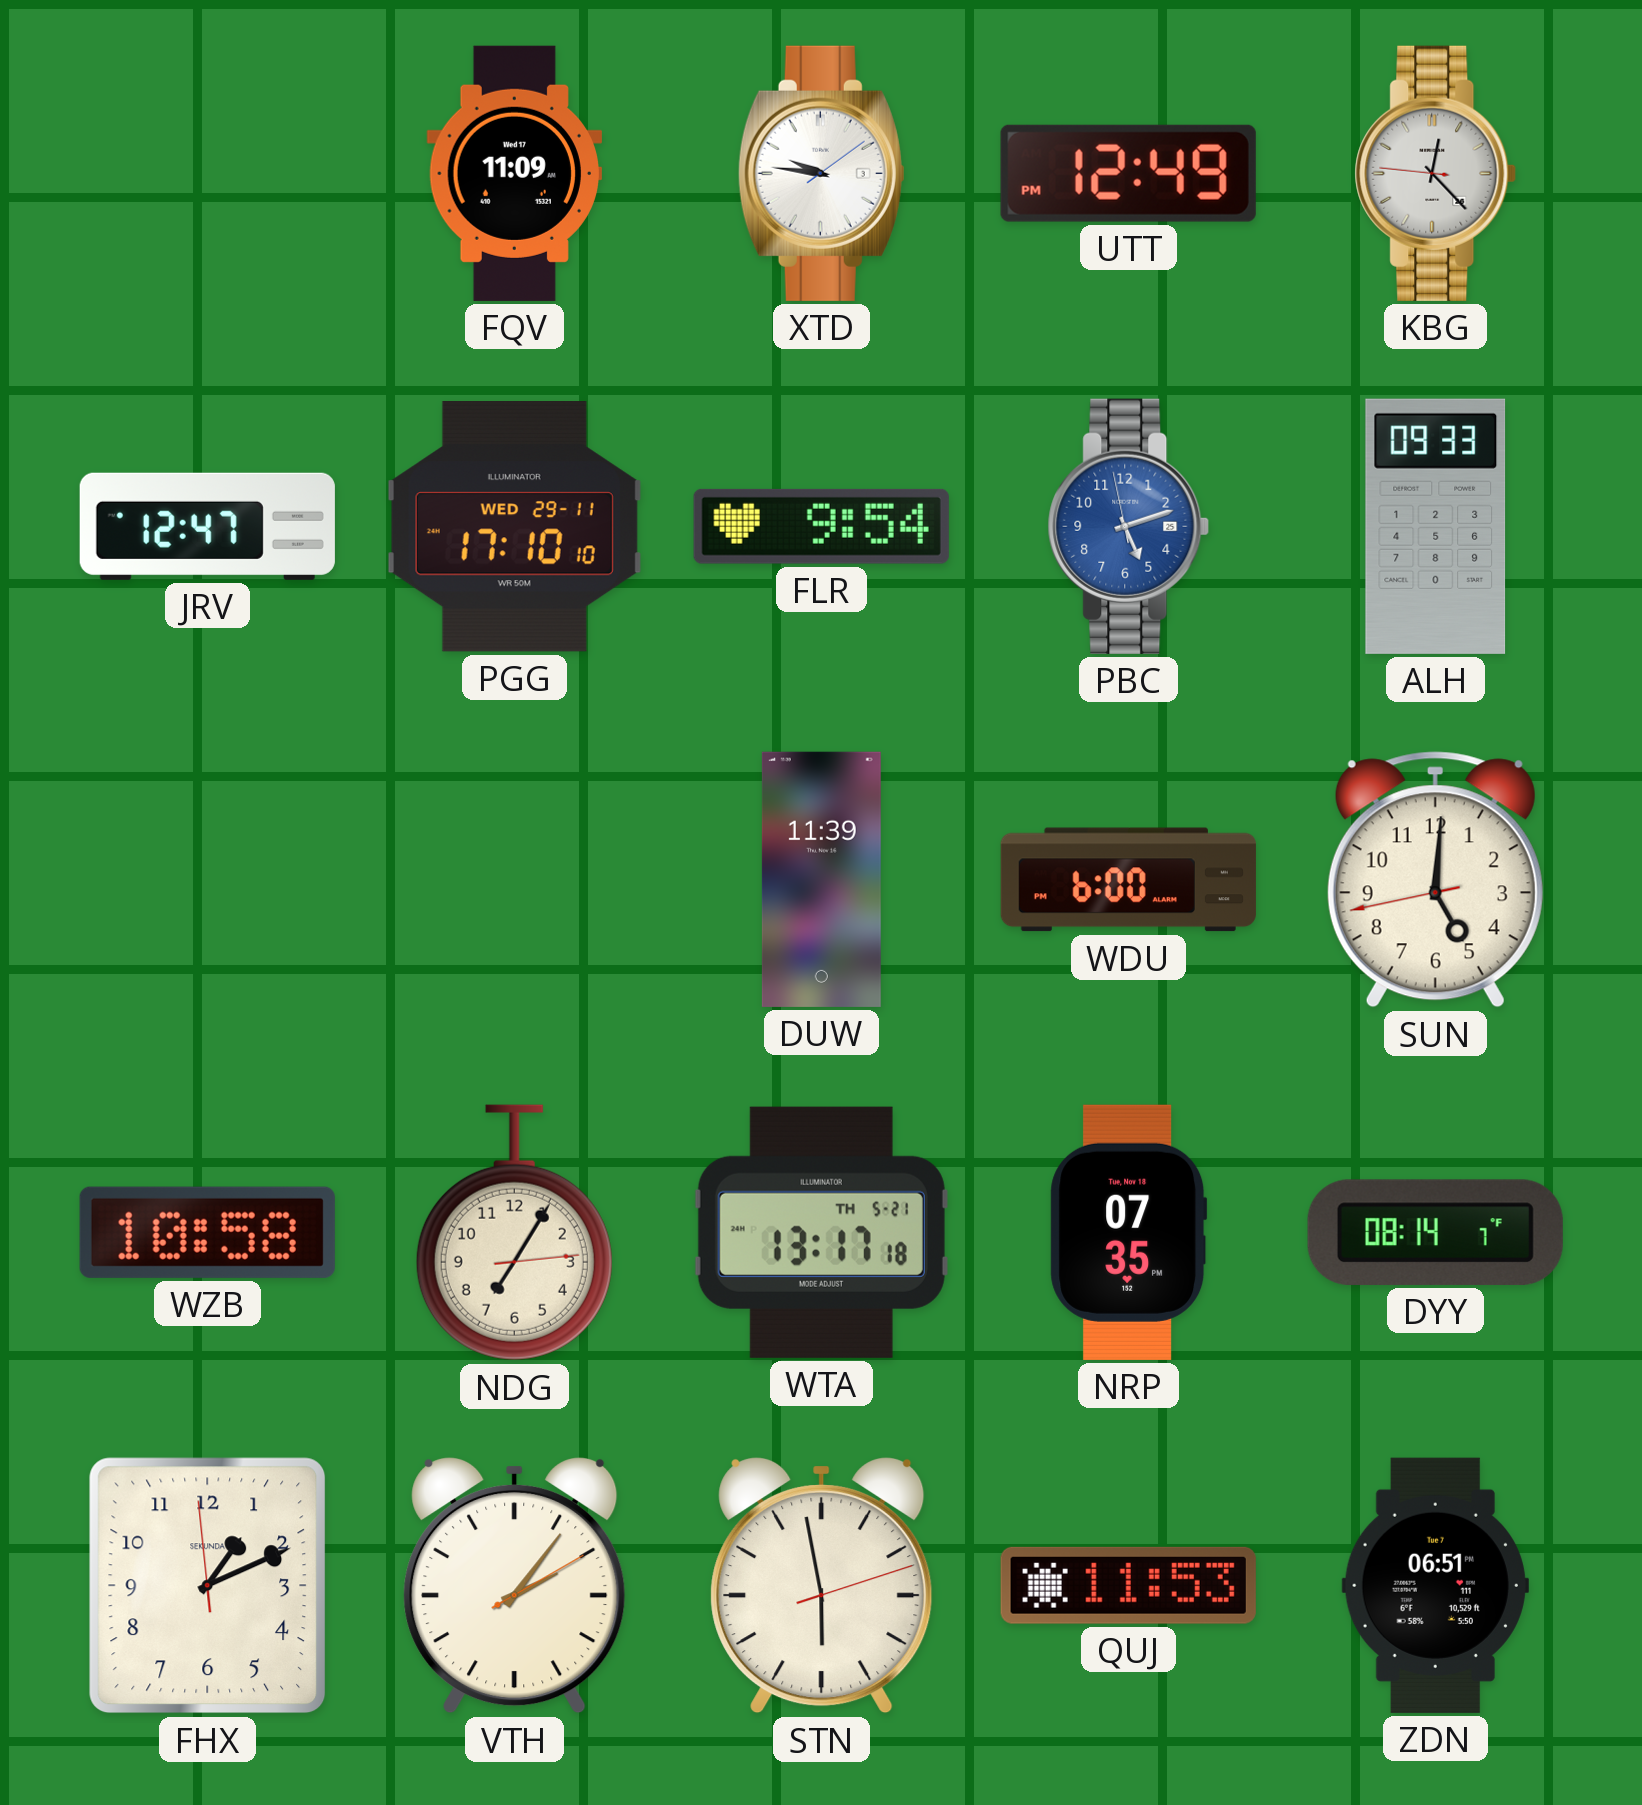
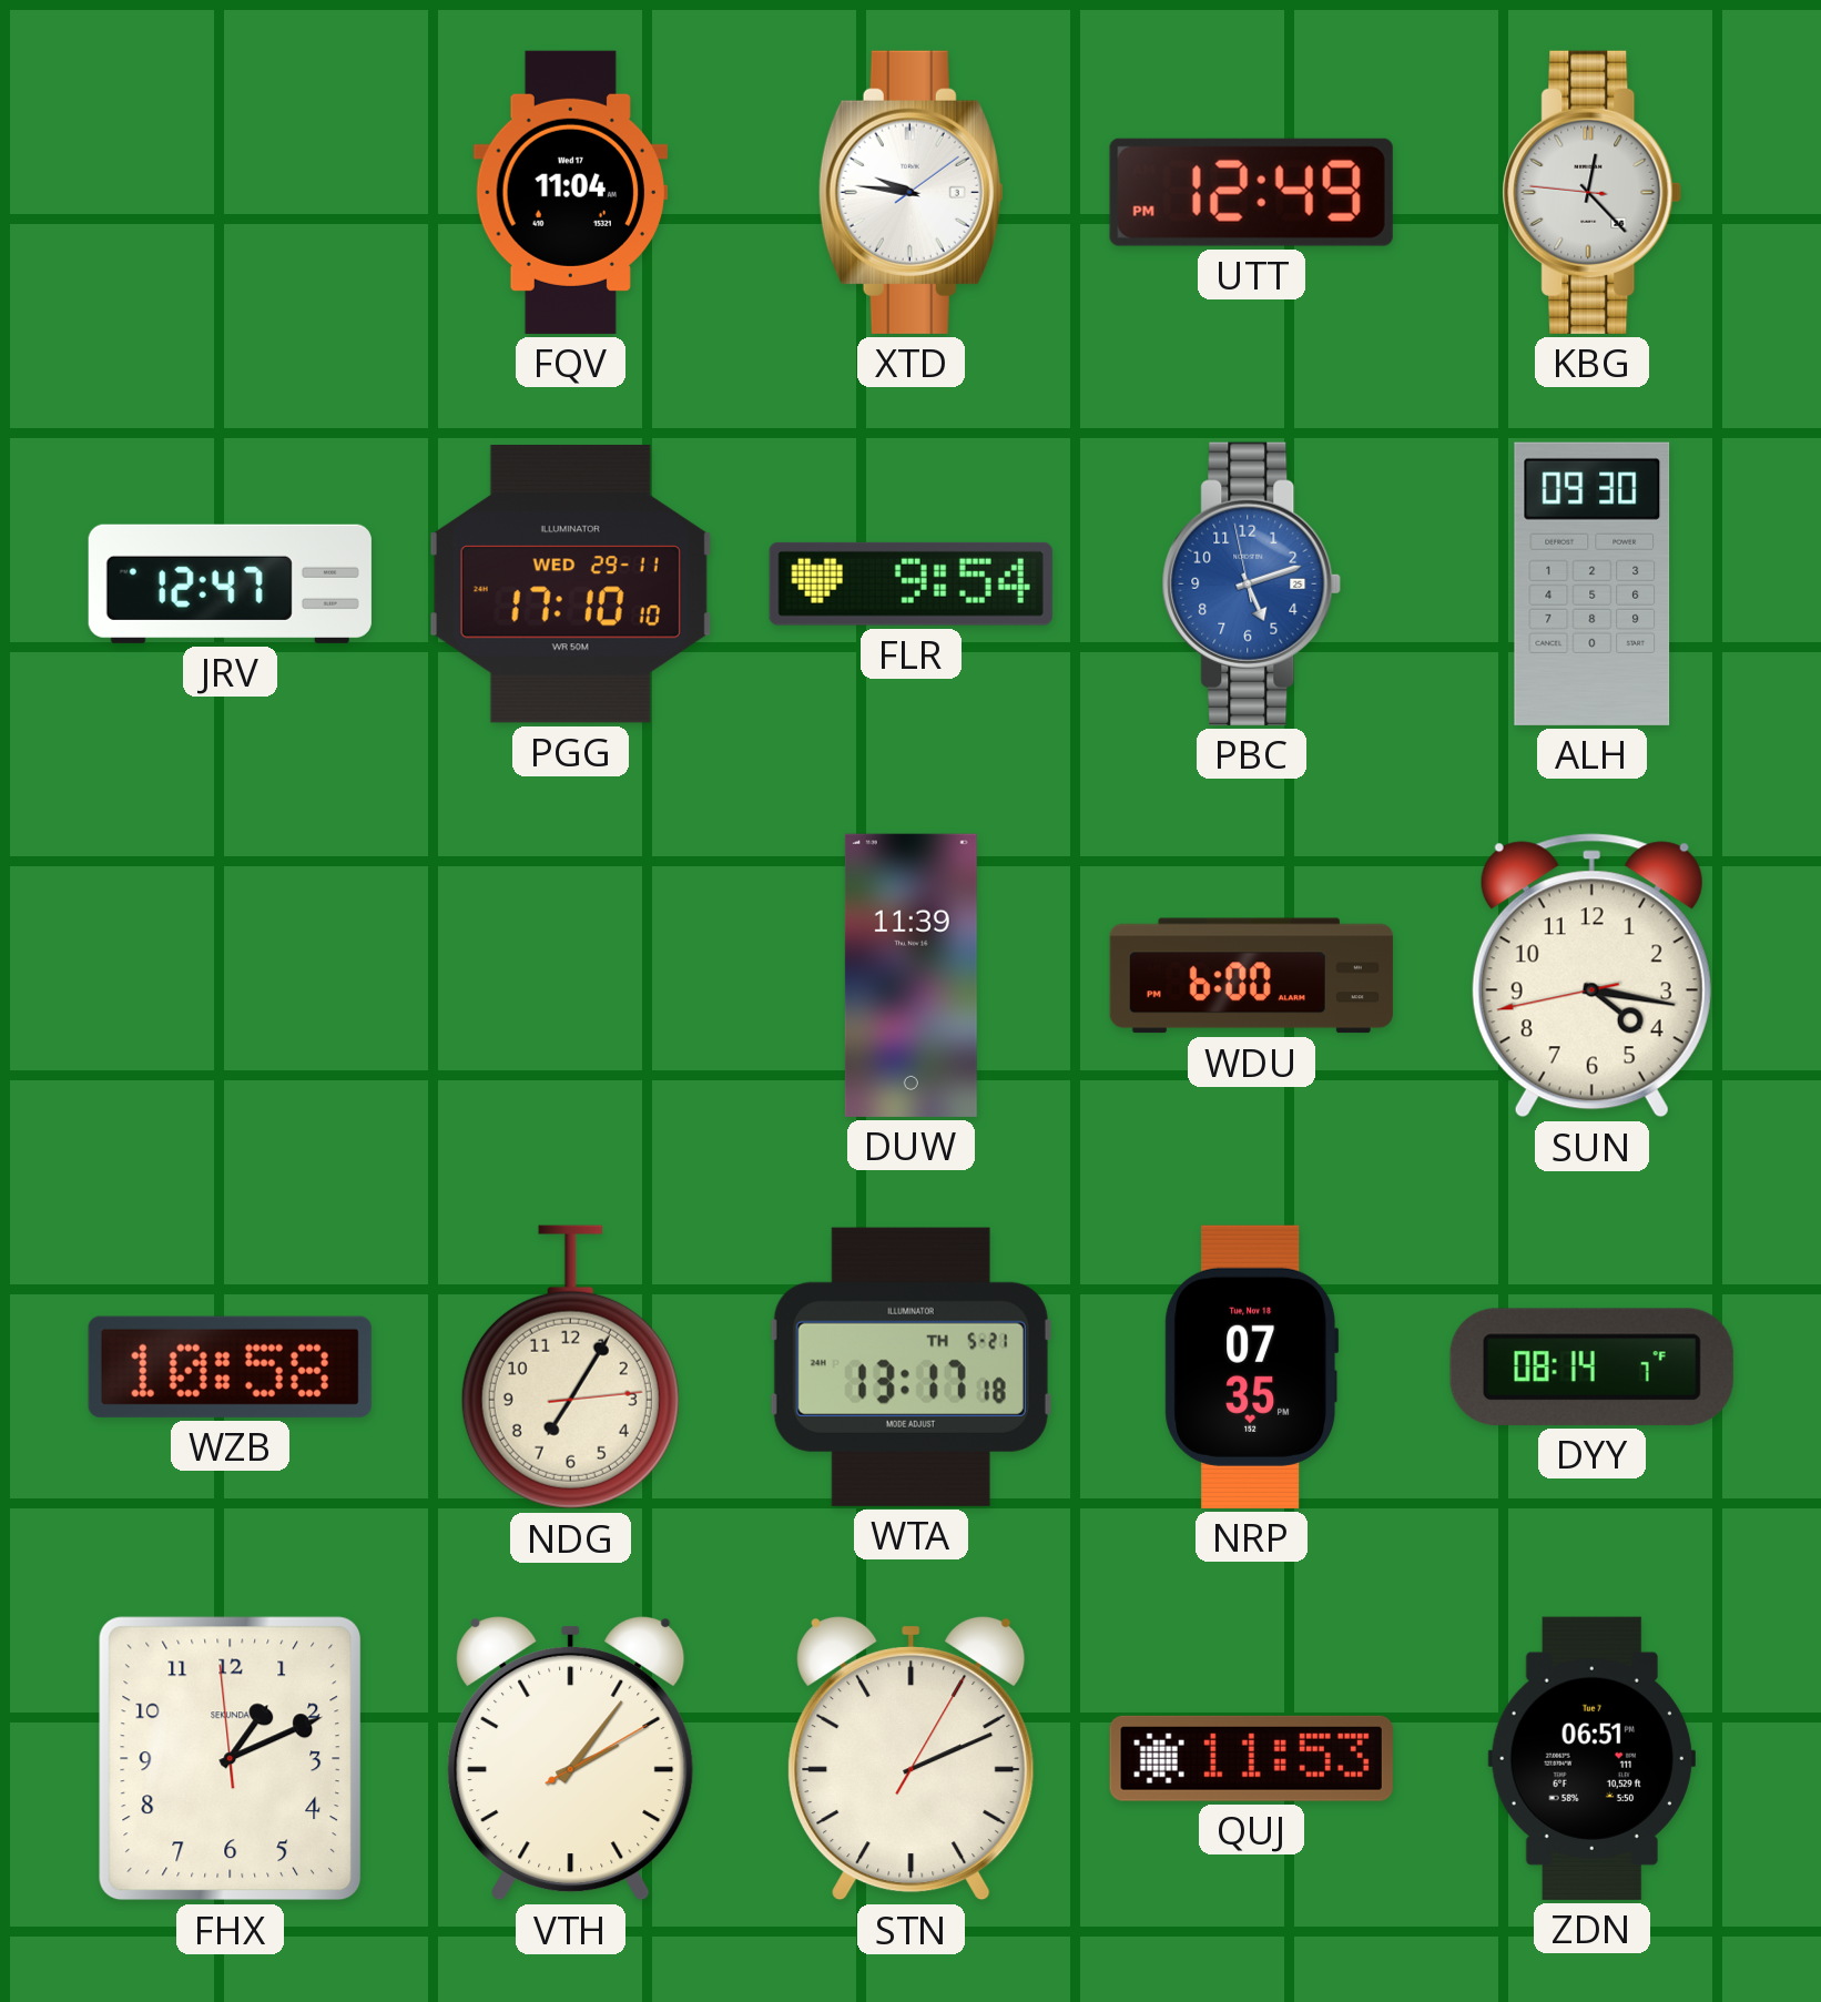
FQV: 11:09 -> 11:04
ALH: 09:33 -> 09:30
SUN: 5:00 -> 4:16
STN: 5:58 -> 2:11
